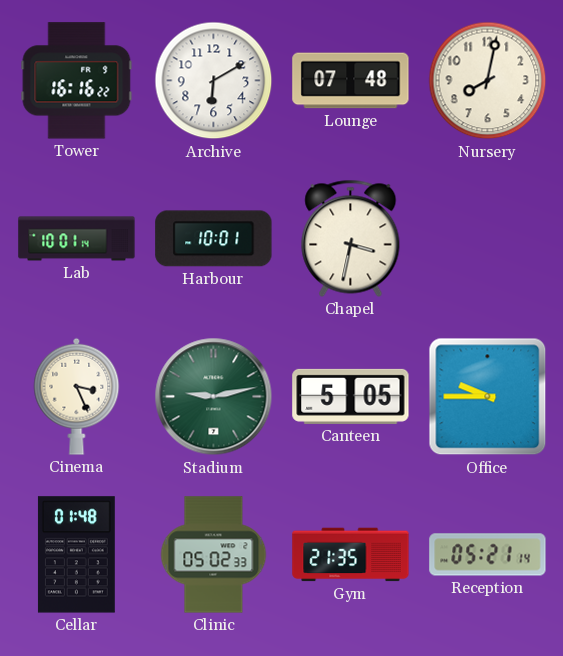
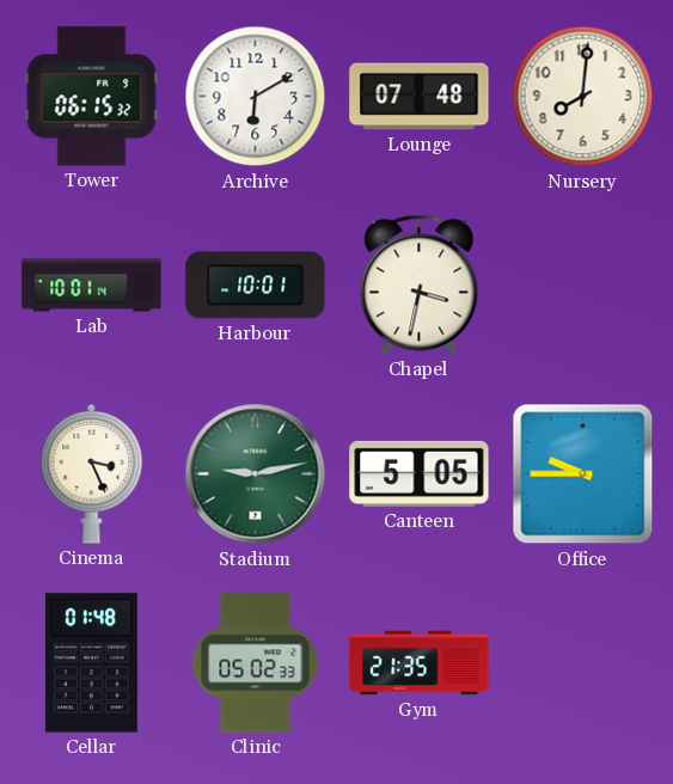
Tower: 16:16 -> 06:15
Nursery: 8:02 -> 8:01
Reception: 05:21 -> none
